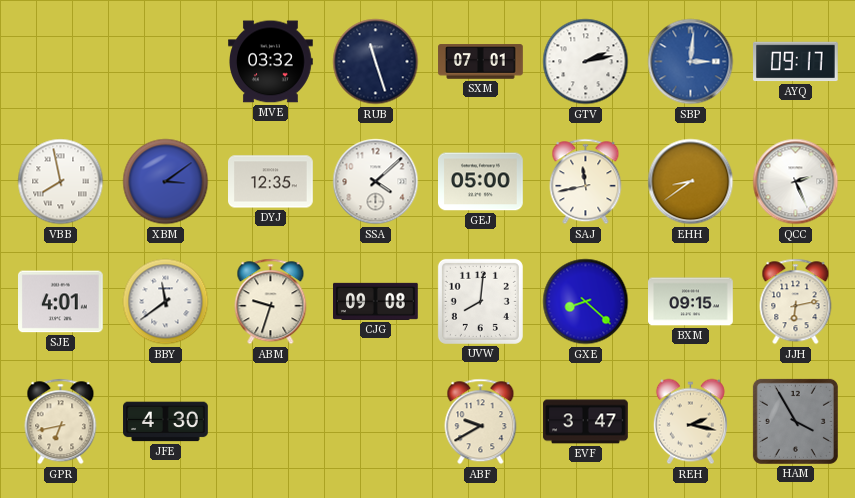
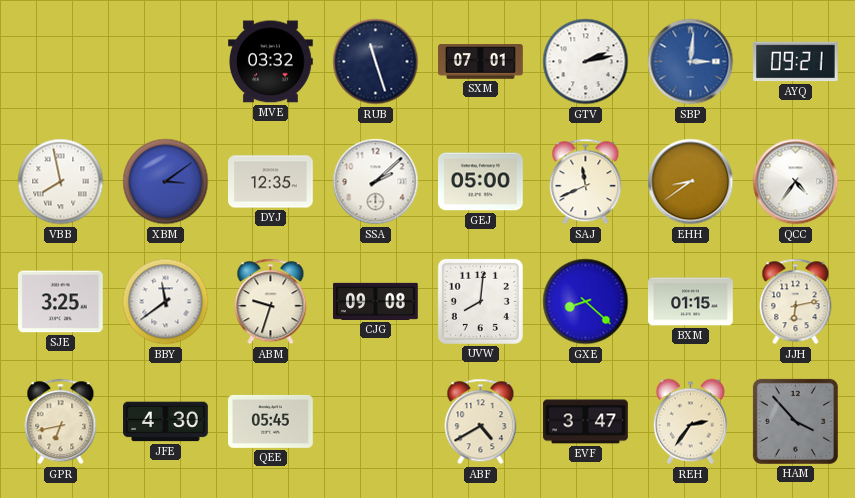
AYQ: 09:17 -> 09:21
SSA: 4:08 -> 2:08
SAJ: 11:43 -> 11:41
QCC: 2:26 -> 4:36
SJE: 4:01 -> 3:25
BXM: 09:15 -> 01:15
QEE: none -> 05:45
ABF: 9:40 -> 4:40
REH: 2:17 -> 2:36
HAM: 3:55 -> 3:53
